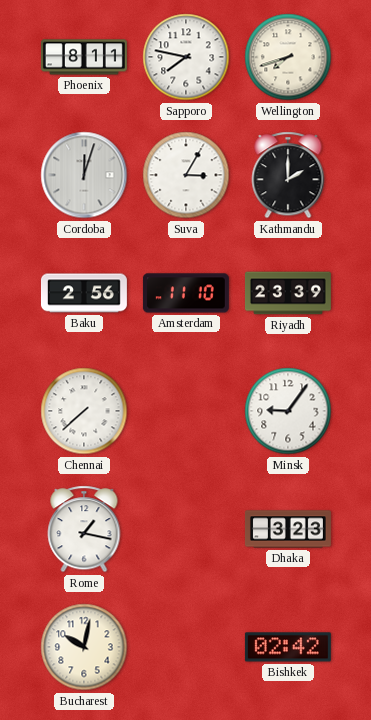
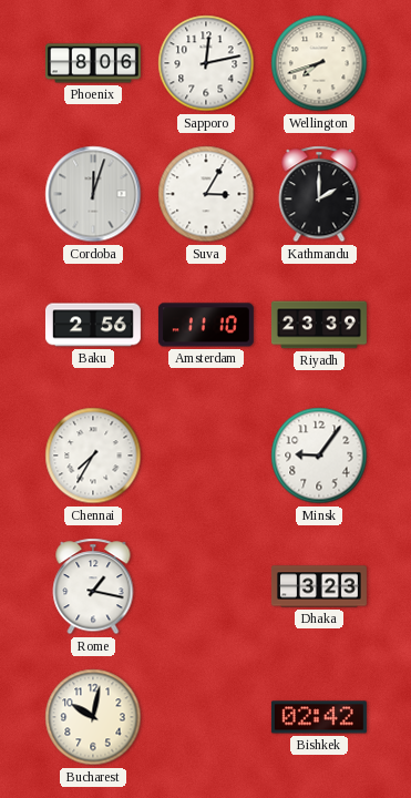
Phoenix: 8:11 -> 8:06
Sapporo: 7:47 -> 12:13
Chennai: 7:38 -> 7:35
